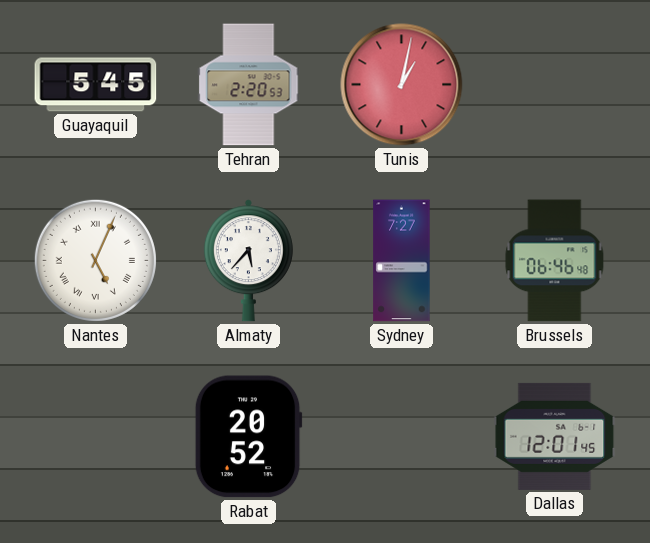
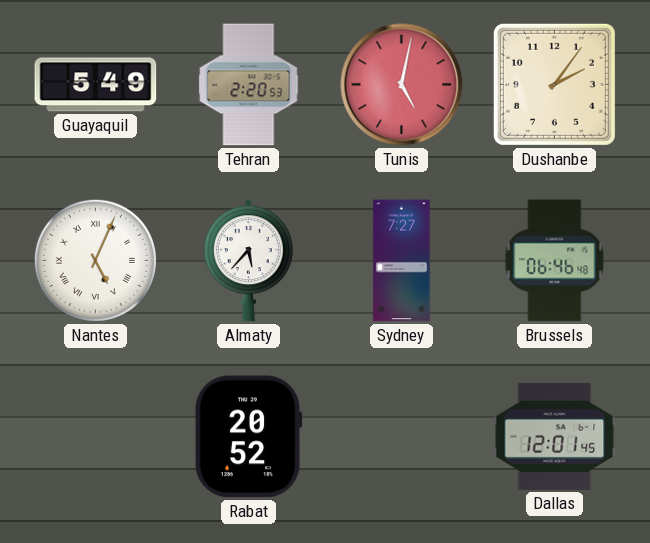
Guayaquil: 5:45 -> 5:49
Tunis: 1:02 -> 5:02
Dushanbe: none -> 2:06
